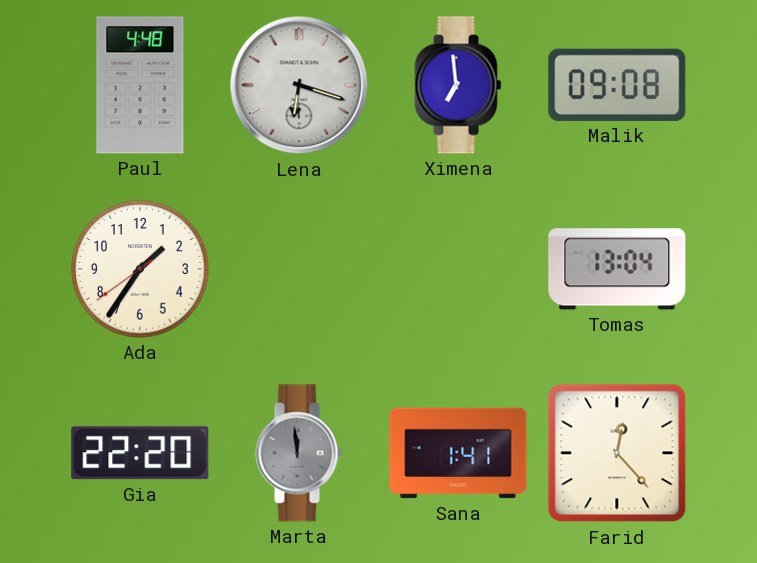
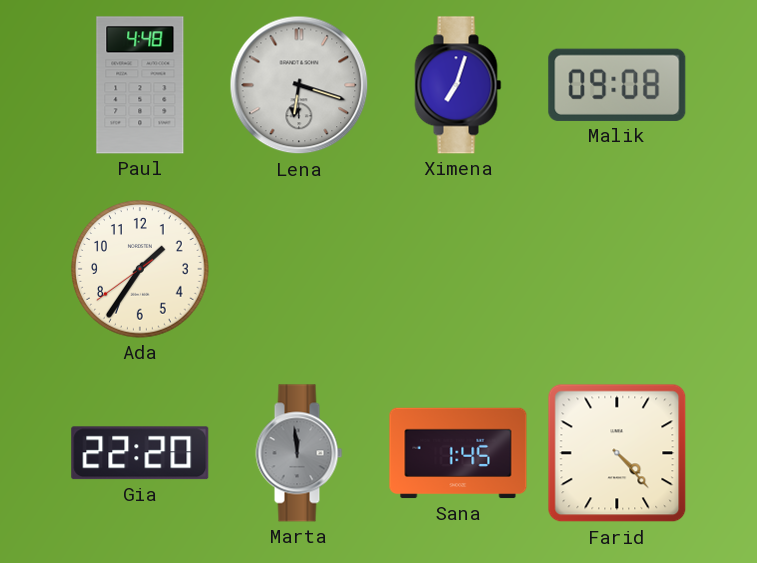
Ximena: 6:59 -> 7:03
Tomas: 13:04 -> none
Sana: 1:41 -> 1:45
Farid: 12:23 -> 4:23
